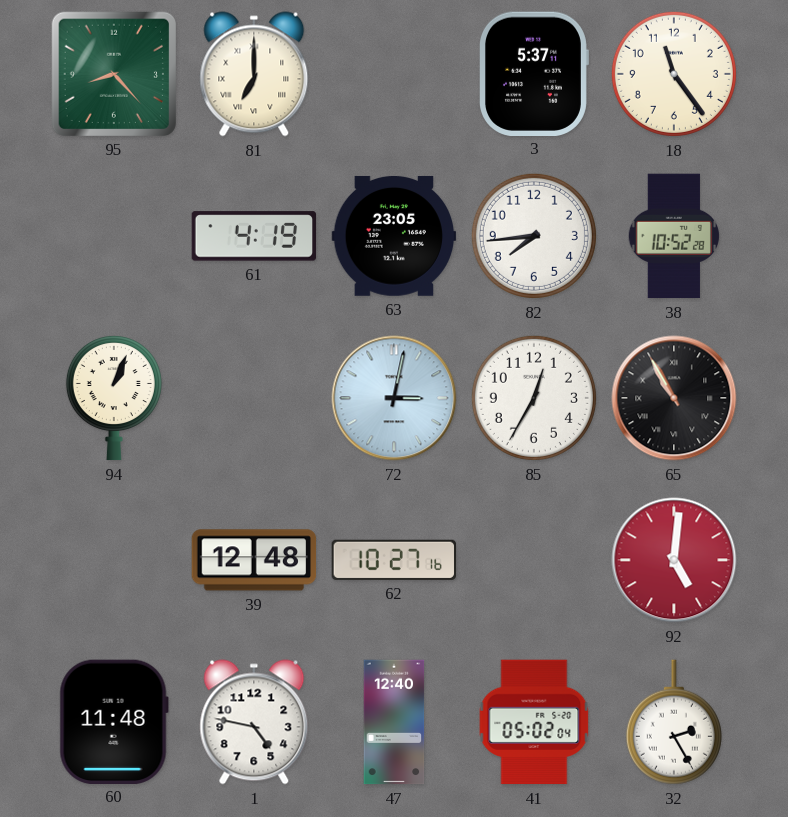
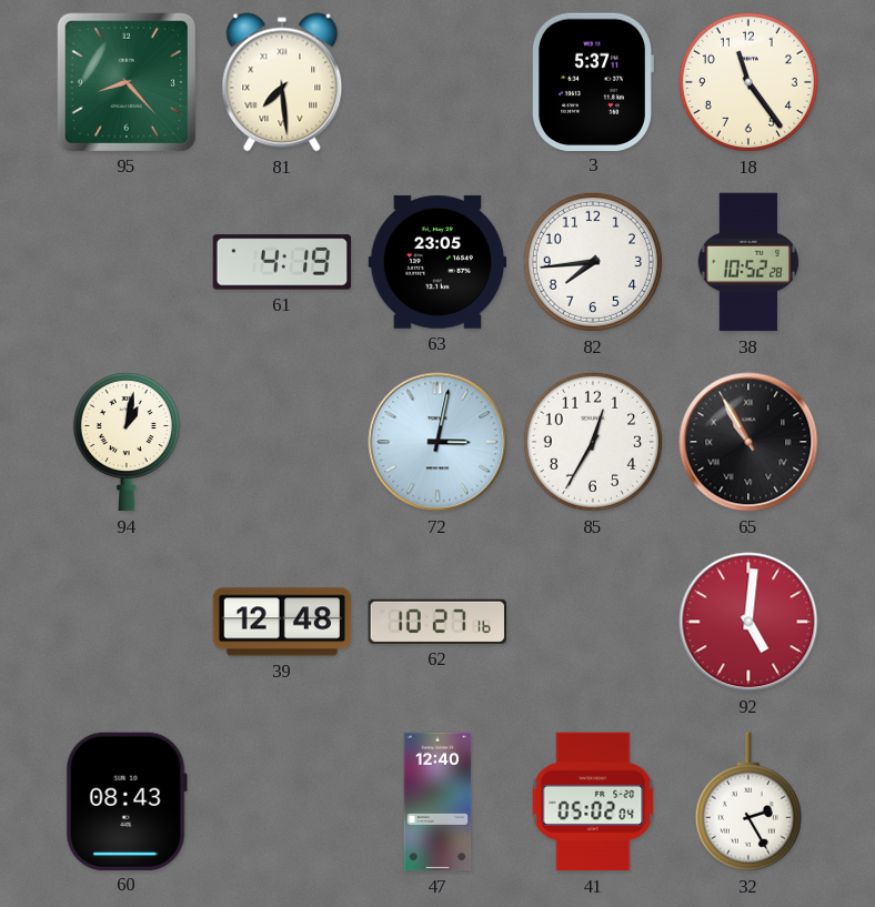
81: 7:00 -> 7:29
94: 1:04 -> 1:02
60: 11:48 -> 08:43
1: 4:47 -> none
